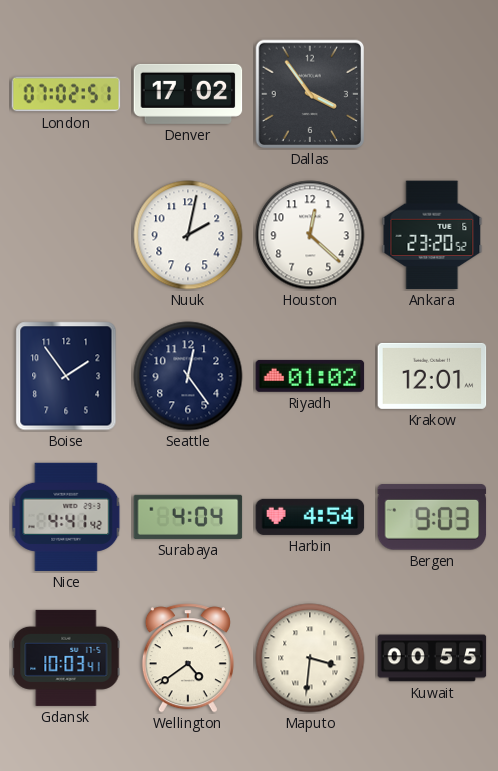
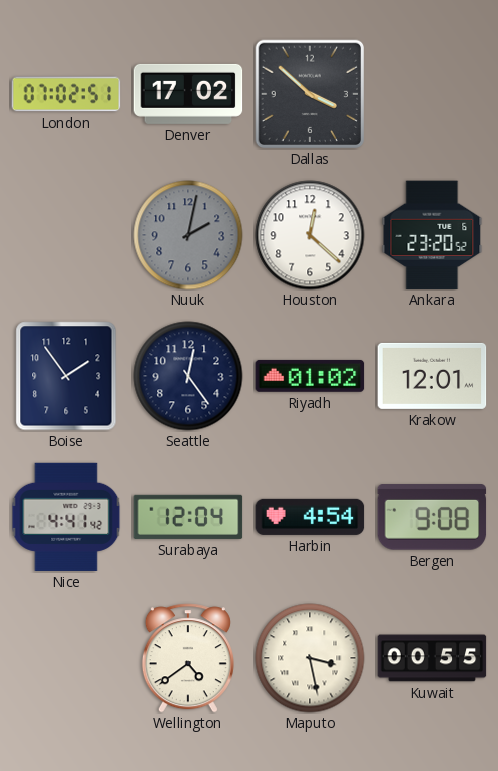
Dallas: 3:54 -> 3:52
Nuuk dial: white -> grey
Surabaya: 4:04 -> 12:04
Bergen: 9:03 -> 9:08
Gdansk: 10:03 -> none
Maputo: 3:31 -> 3:28
